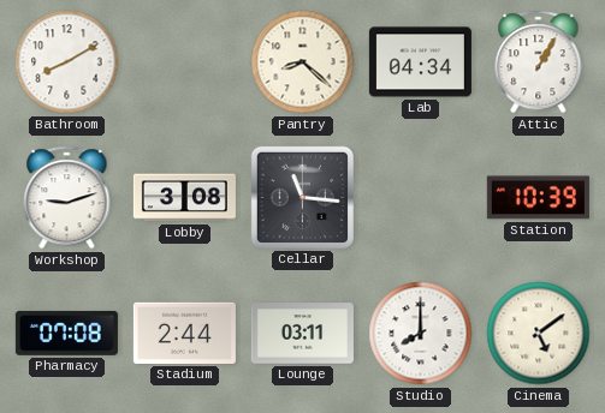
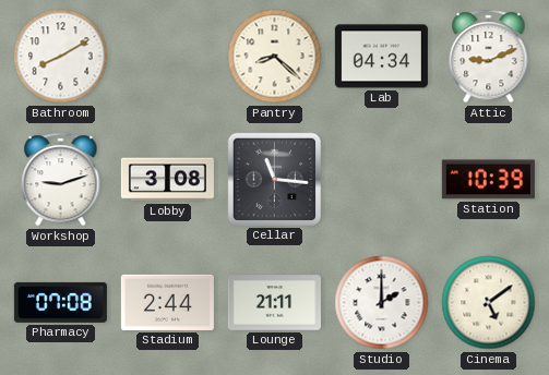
Attic: 1:05 -> 9:11
Lounge: 03:11 -> 21:11
Studio: 8:00 -> 2:00
